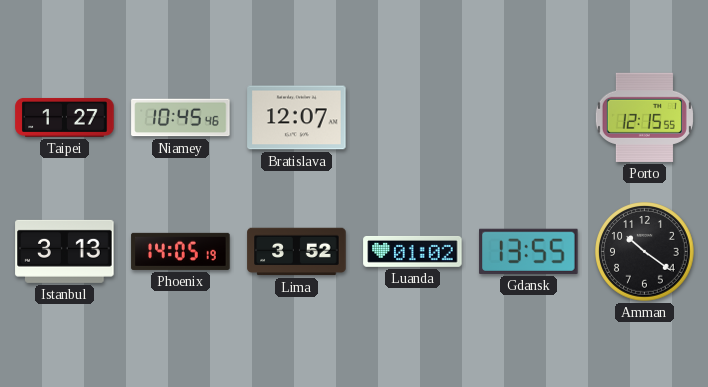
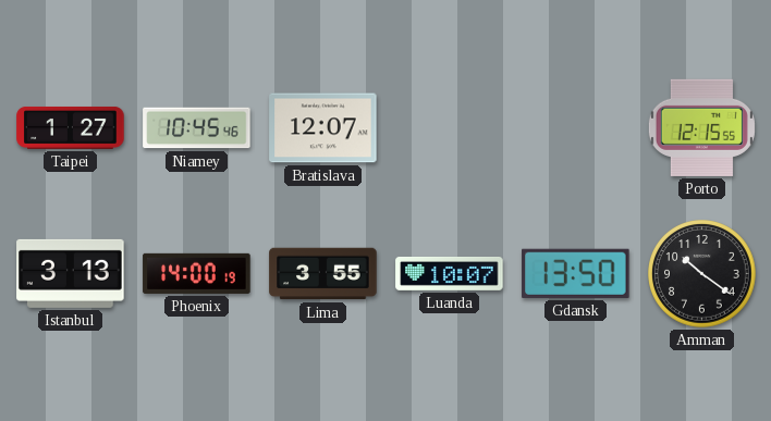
Phoenix: 14:05 -> 14:00
Lima: 3:52 -> 3:55
Luanda: 01:02 -> 10:07
Gdansk: 13:55 -> 13:50
